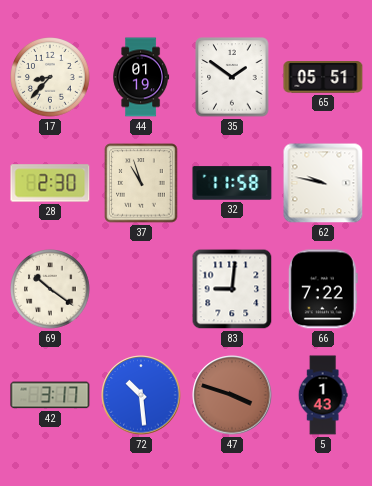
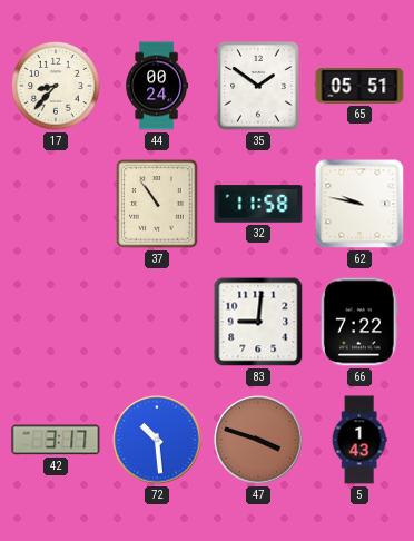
44: 01:19 -> 00:24
28: 2:30 -> none
37: 10:57 -> 10:54
69: 10:21 -> none
